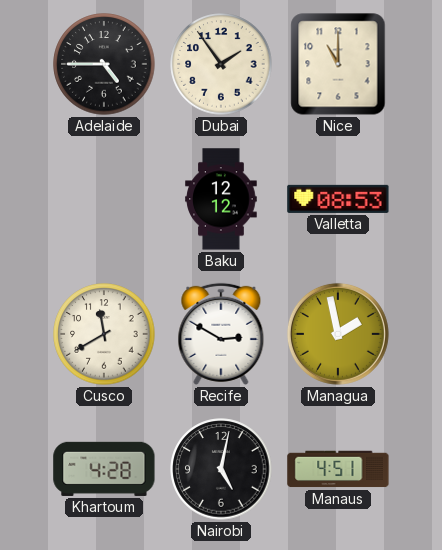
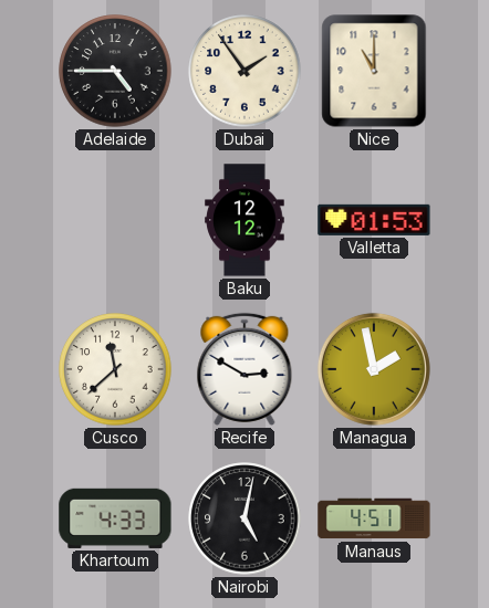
Valletta: 08:53 -> 01:53
Cusco: 11:40 -> 11:38
Khartoum: 4:28 -> 4:33
